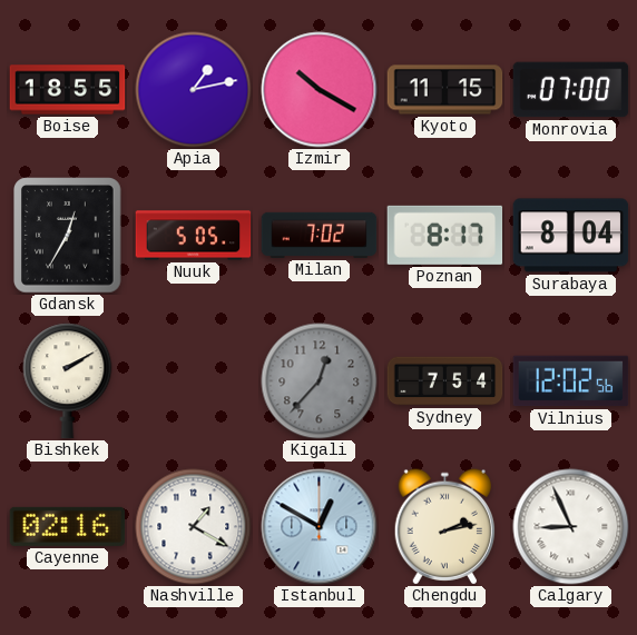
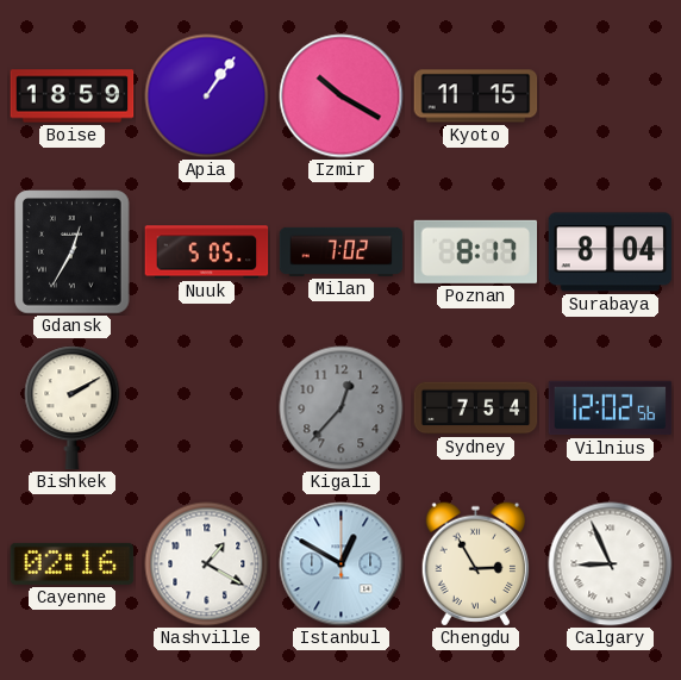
Boise: 18:55 -> 18:59
Apia: 1:13 -> 1:06
Monrovia: 07:00 -> none
Chengdu: 2:13 -> 2:55
